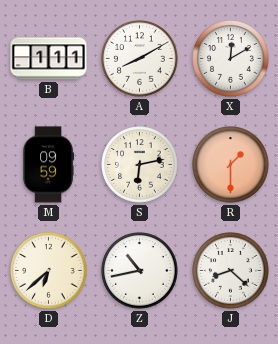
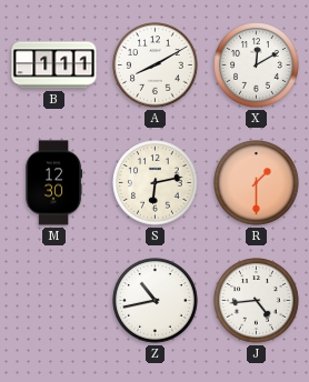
M: 09:59 -> 12:30
D: 6:38 -> none
J: 8:22 -> 4:44
